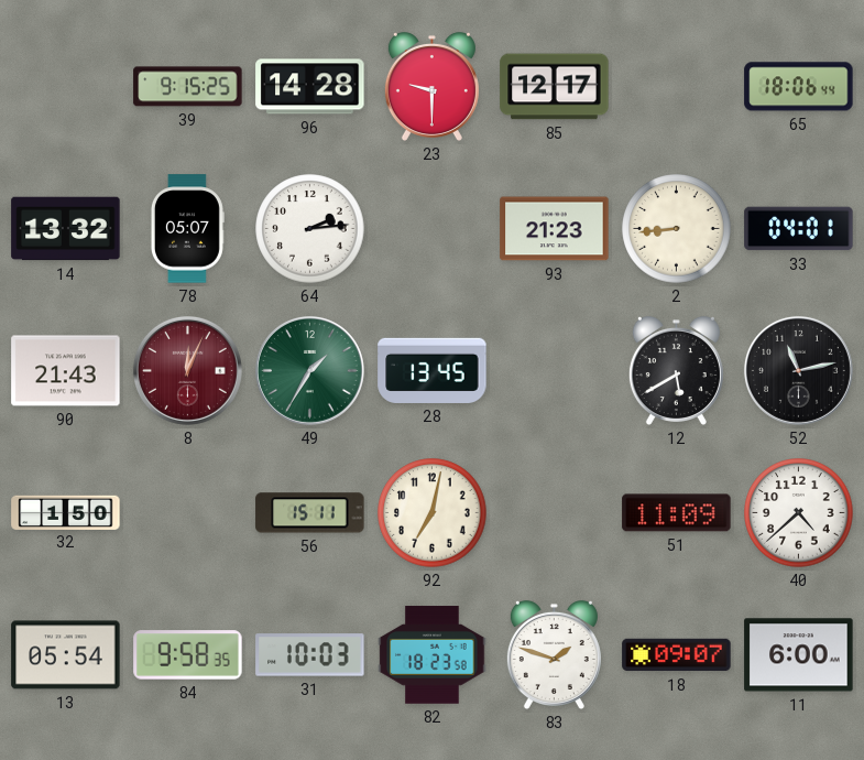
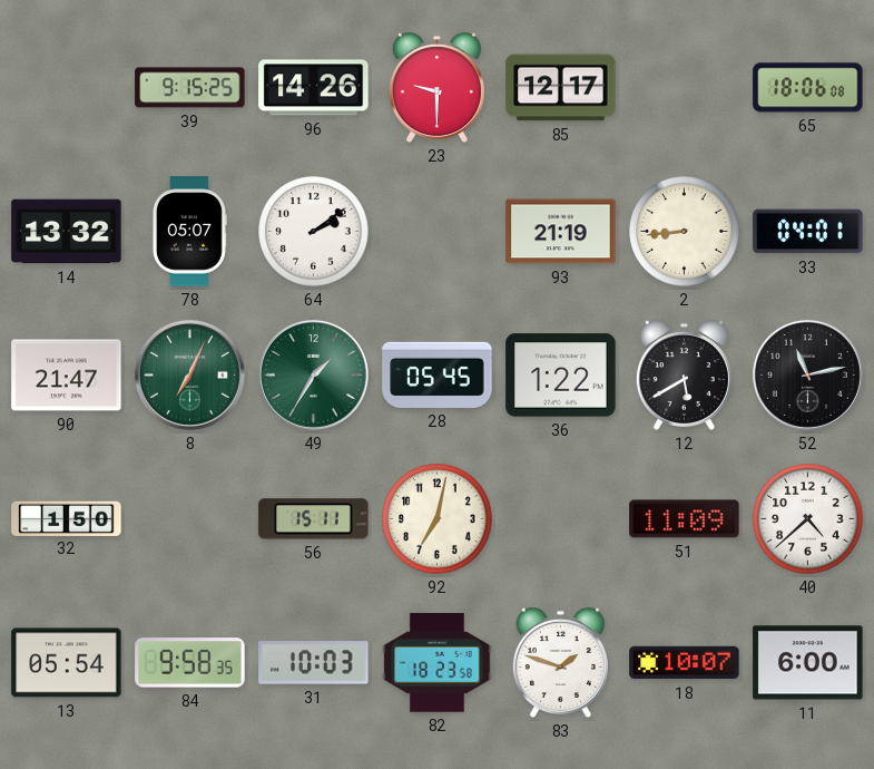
96: 14:28 -> 14:26
65: 18:06:44 -> 18:06:08
64: 2:14 -> 2:09
93: 21:23 -> 21:19
90: 21:43 -> 21:47
8: 12:04 -> 7:04
8 dial: burgundy -> green
28: 13:45 -> 05:45
36: none -> 1:22
18: 09:07 -> 10:07
